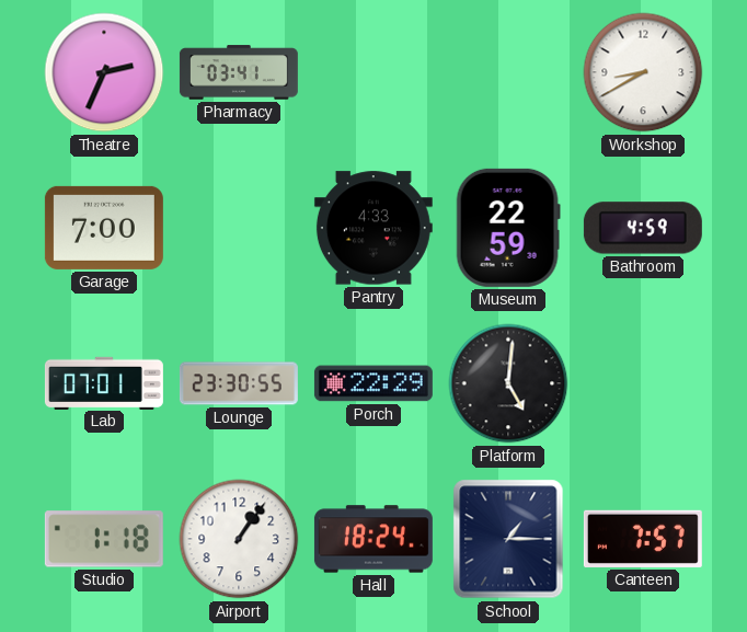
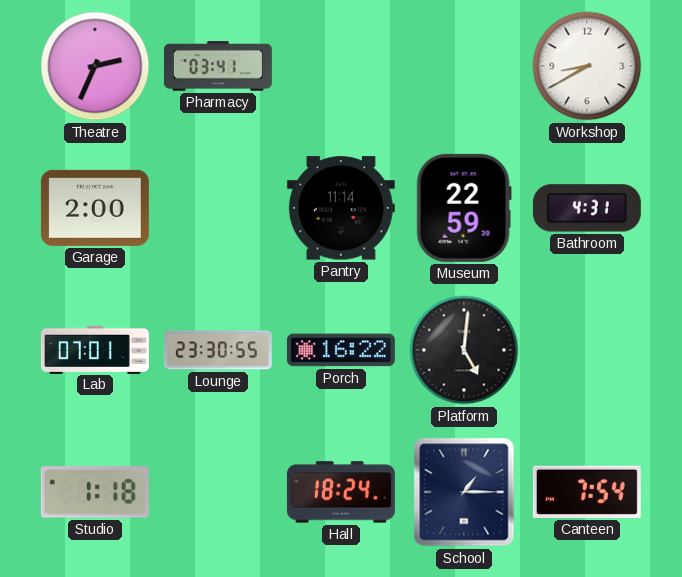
Garage: 7:00 -> 2:00
Pantry: 4:33 -> 11:14
Bathroom: 4:59 -> 4:31
Porch: 22:29 -> 16:22
Airport: 1:06 -> none
Canteen: 7:57 -> 7:54
